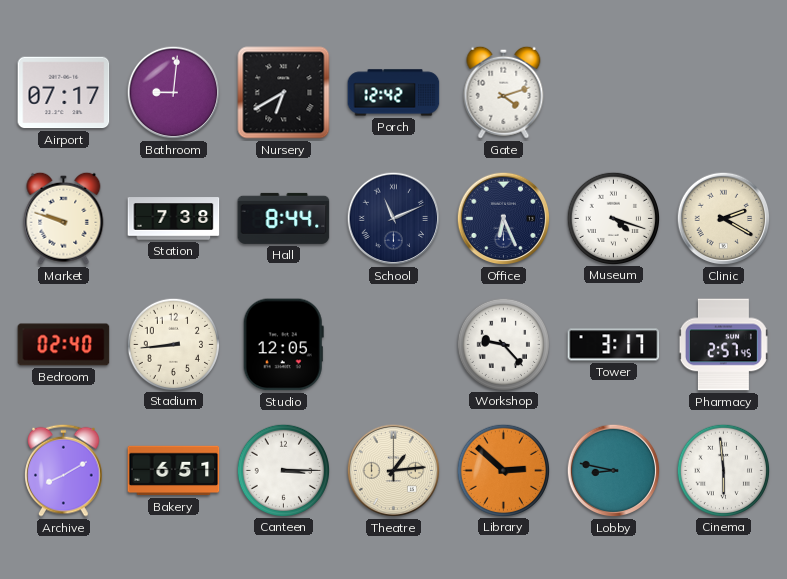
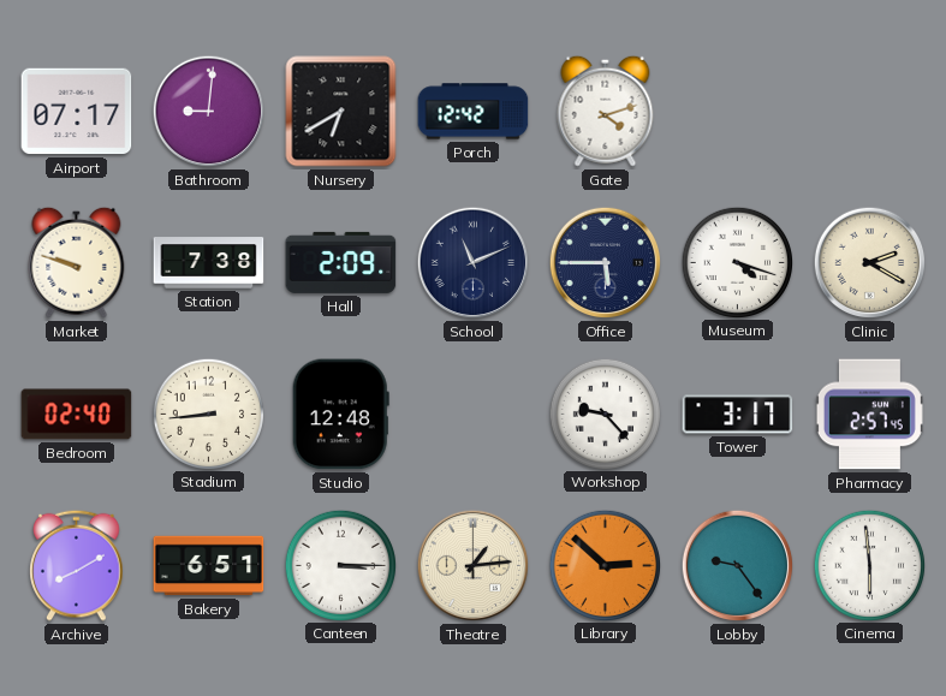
Hall: 8:44 -> 2:09
Office: 6:26 -> 5:45
Studio: 12:05 -> 12:48
Lobby: 8:47 -> 9:24
